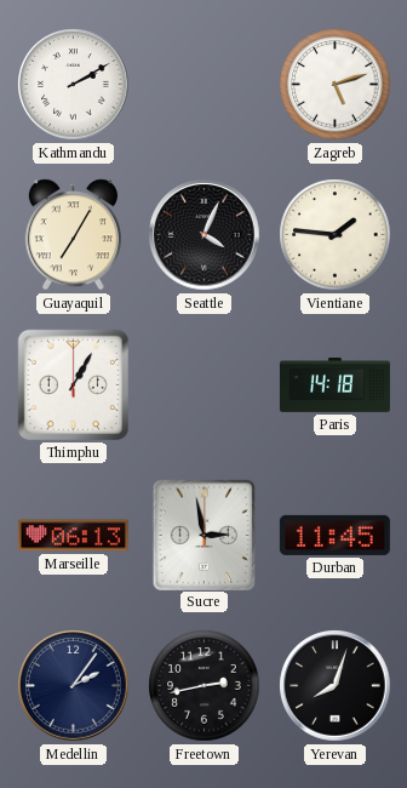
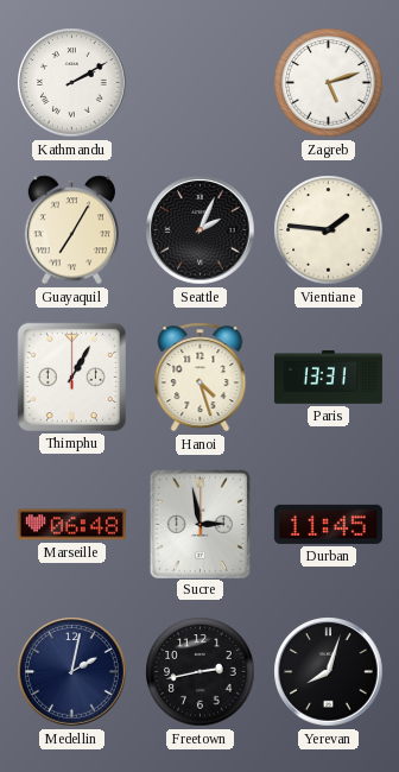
Seattle: 4:04 -> 2:04
Hanoi: none -> 4:27
Paris: 14:18 -> 13:31
Marseille: 06:13 -> 06:48
Medellin: 2:06 -> 2:02
